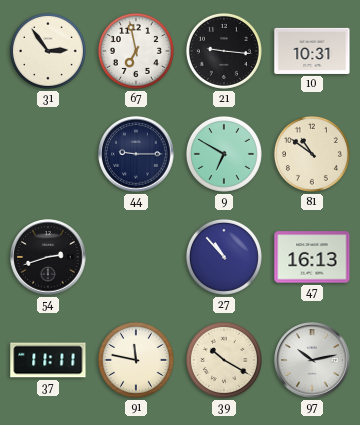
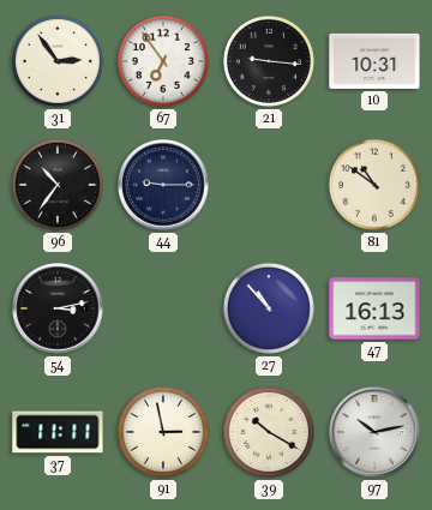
67: 6:58 -> 6:54
96: none -> 10:36
9: 6:50 -> none
54: 2:42 -> 3:13
91: 11:47 -> 2:58
